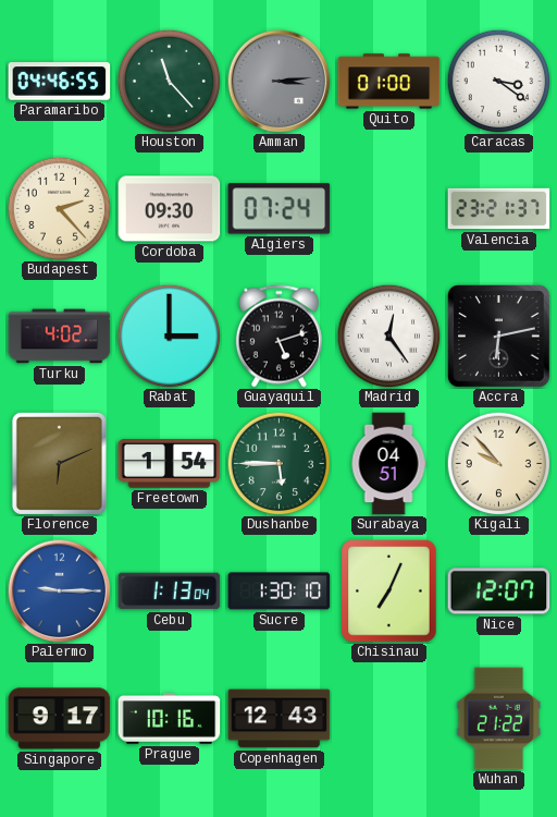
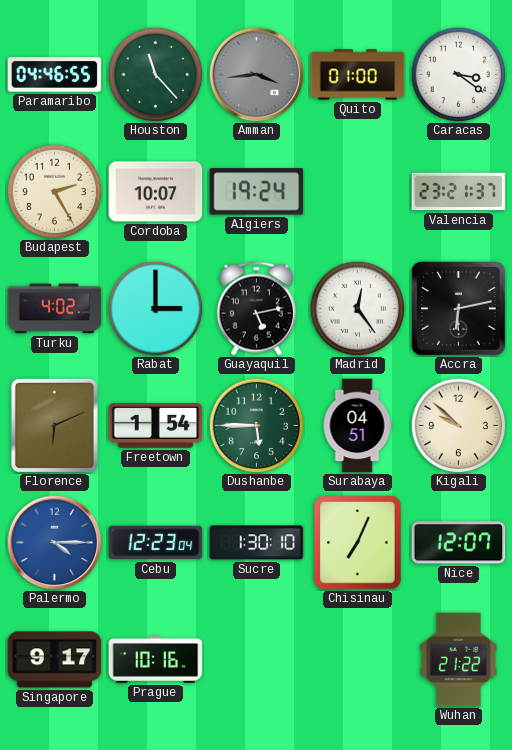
Amman: 3:14 -> 3:44
Budapest: 2:23 -> 2:25
Cordoba: 09:30 -> 10:07
Algiers: 07:24 -> 19:24
Guayaquil: 5:12 -> 5:13
Kigali: 9:53 -> 9:52
Palermo: 9:15 -> 4:15
Cebu: 1:13 -> 12:23
Copenhagen: 12:43 -> none
